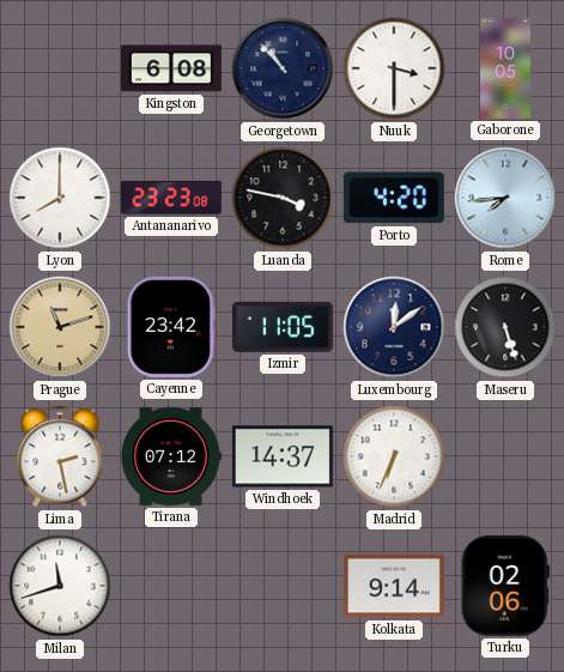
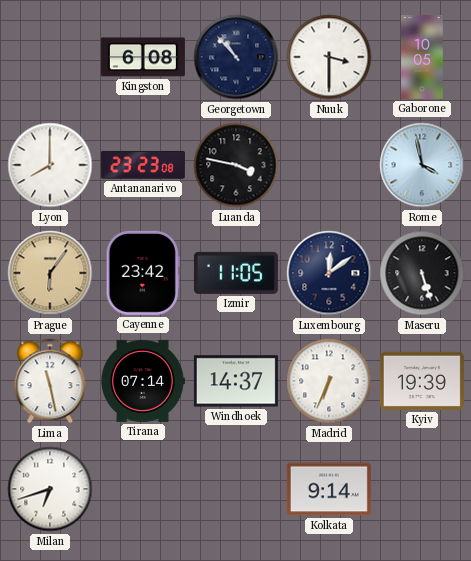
Porto: 4:20 -> none
Rome: 7:44 -> 3:58
Prague: 11:12 -> 6:06
Lima: 2:28 -> 11:28
Tirana: 07:12 -> 07:14
Kyiv: none -> 19:39
Milan: 11:42 -> 6:42
Turku: 02:06 -> none
